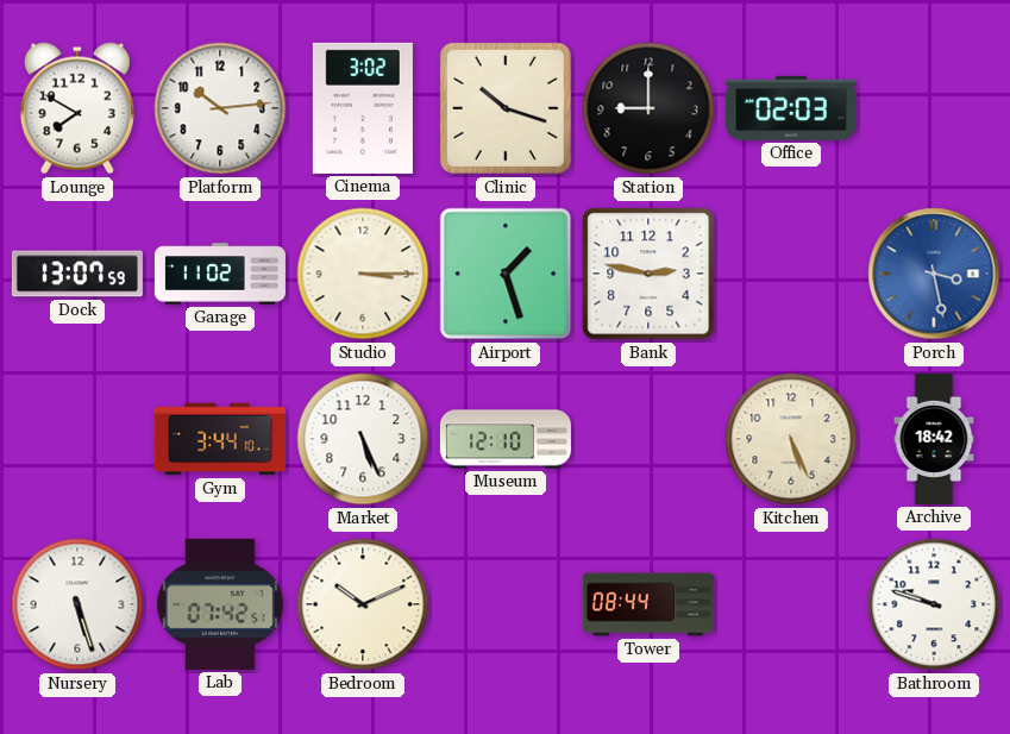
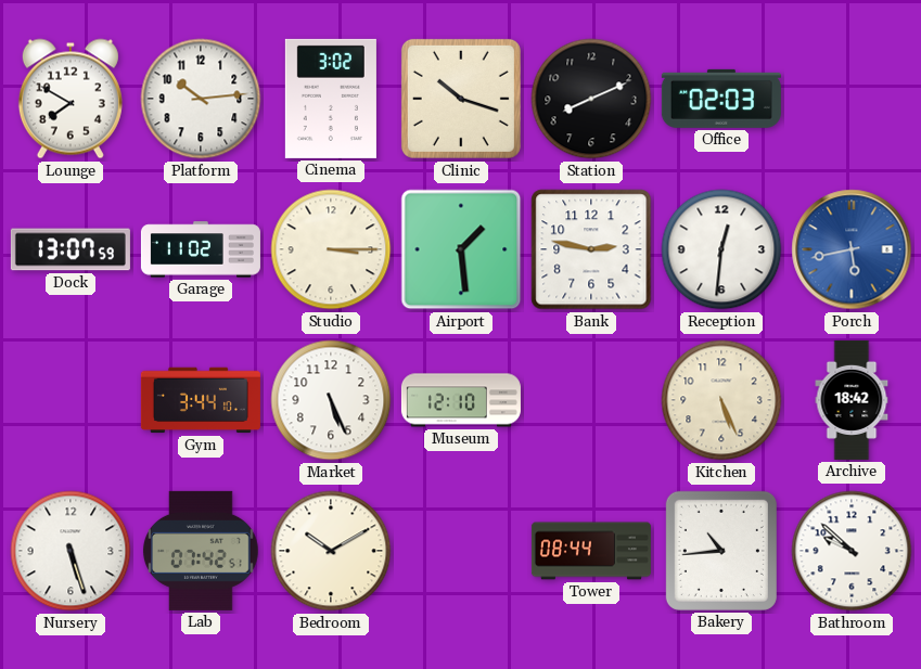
Station: 9:00 -> 8:11
Airport: 1:27 -> 1:29
Reception: none -> 12:31
Porch: 3:28 -> 5:43
Bedroom: 10:11 -> 10:10
Bakery: none -> 10:44
Bathroom: 9:48 -> 9:52
